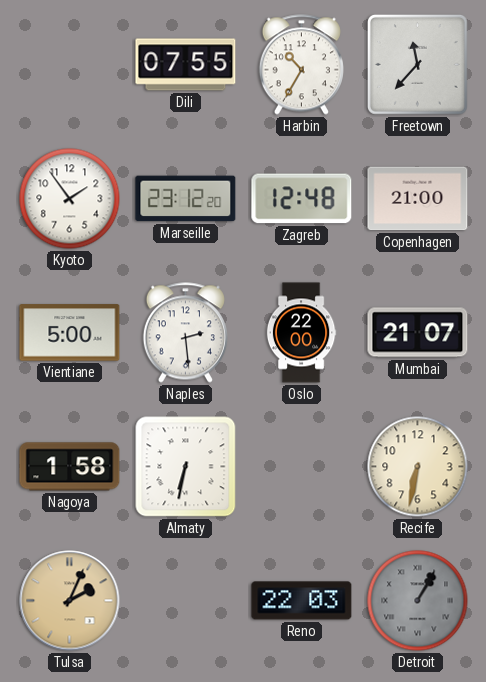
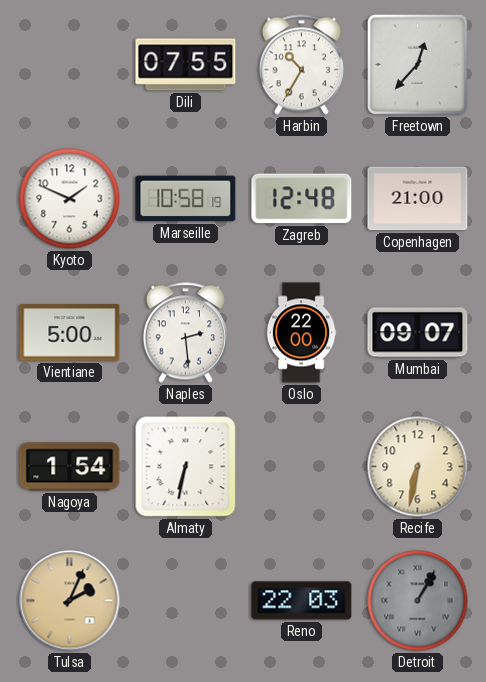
Freetown: 11:37 -> 12:37
Kyoto: 1:54 -> 1:49
Marseille: 23:12 -> 10:58
Mumbai: 21:07 -> 09:07
Nagoya: 1:58 -> 1:54
